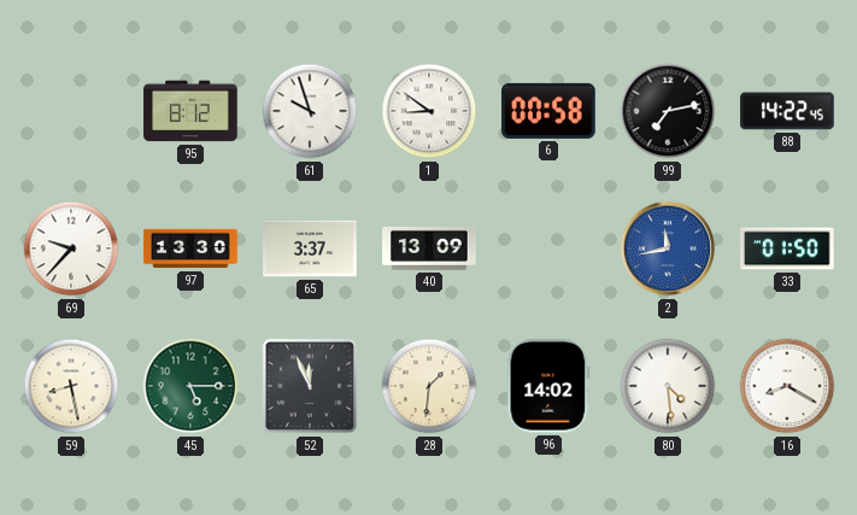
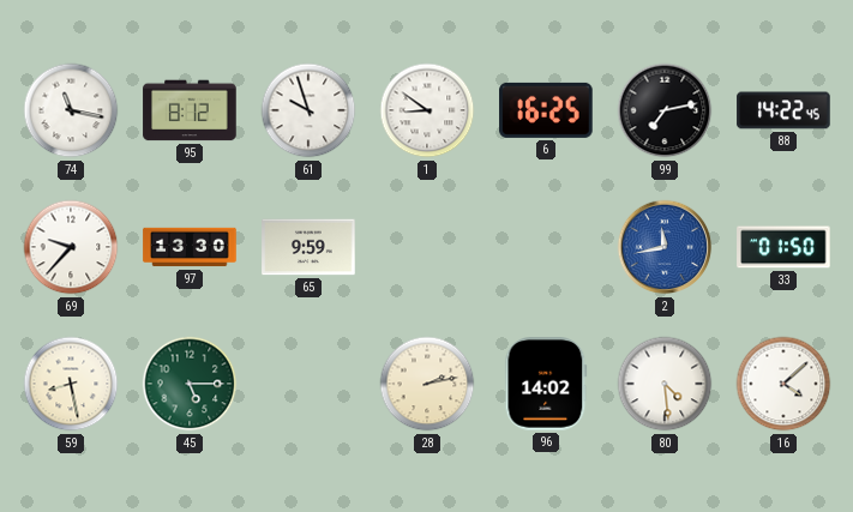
74: none -> 11:17
6: 00:58 -> 16:25
65: 3:37 -> 9:59
40: 13:09 -> none
52: 11:56 -> none
28: 1:31 -> 2:13
16: 8:20 -> 4:08
